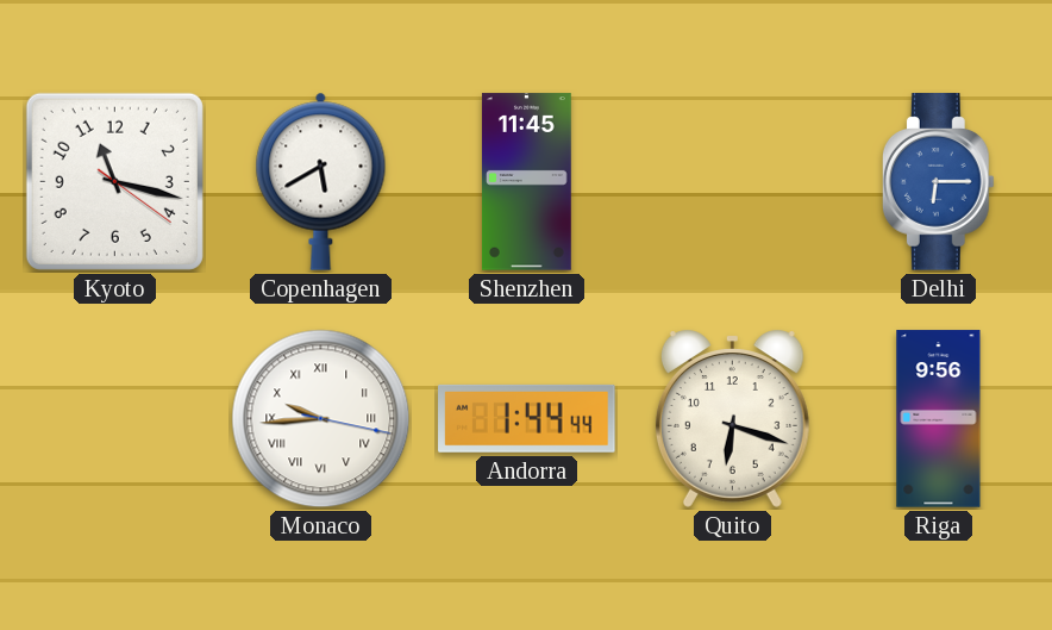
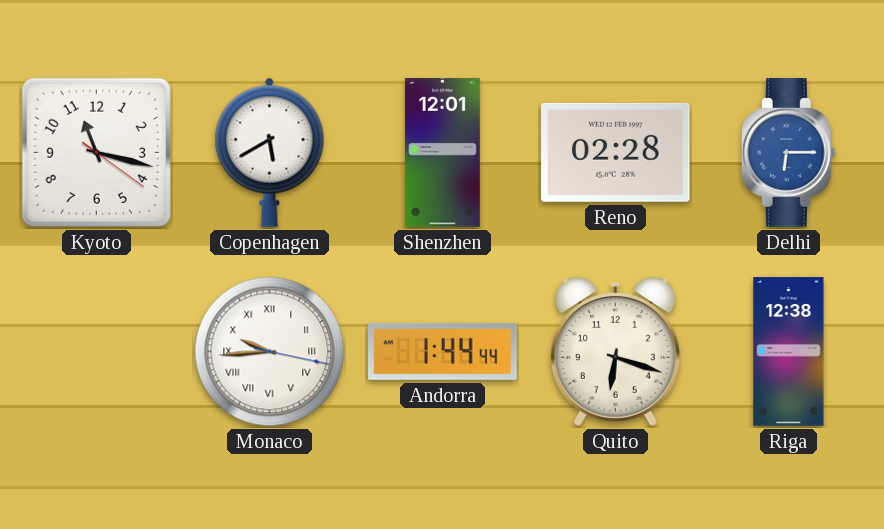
Shenzhen: 11:45 -> 12:01
Reno: none -> 02:28
Riga: 9:56 -> 12:38
